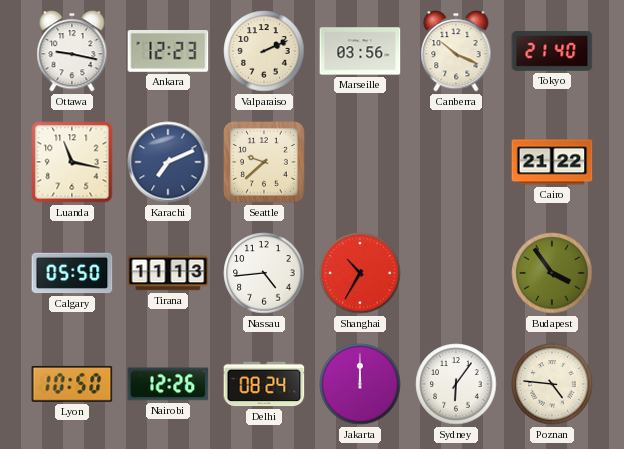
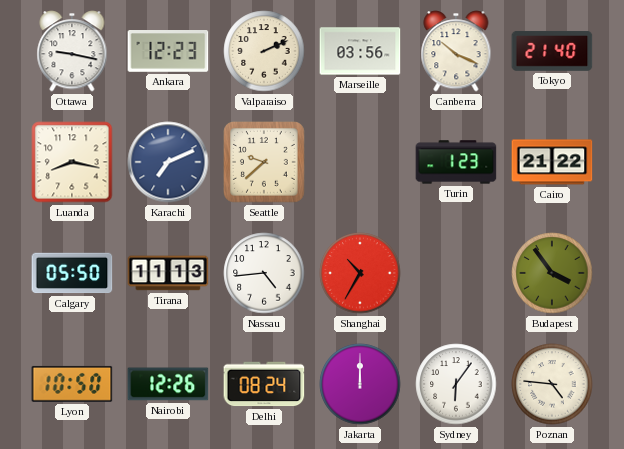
Luanda: 11:17 -> 8:17
Turin: none -> 1:23
